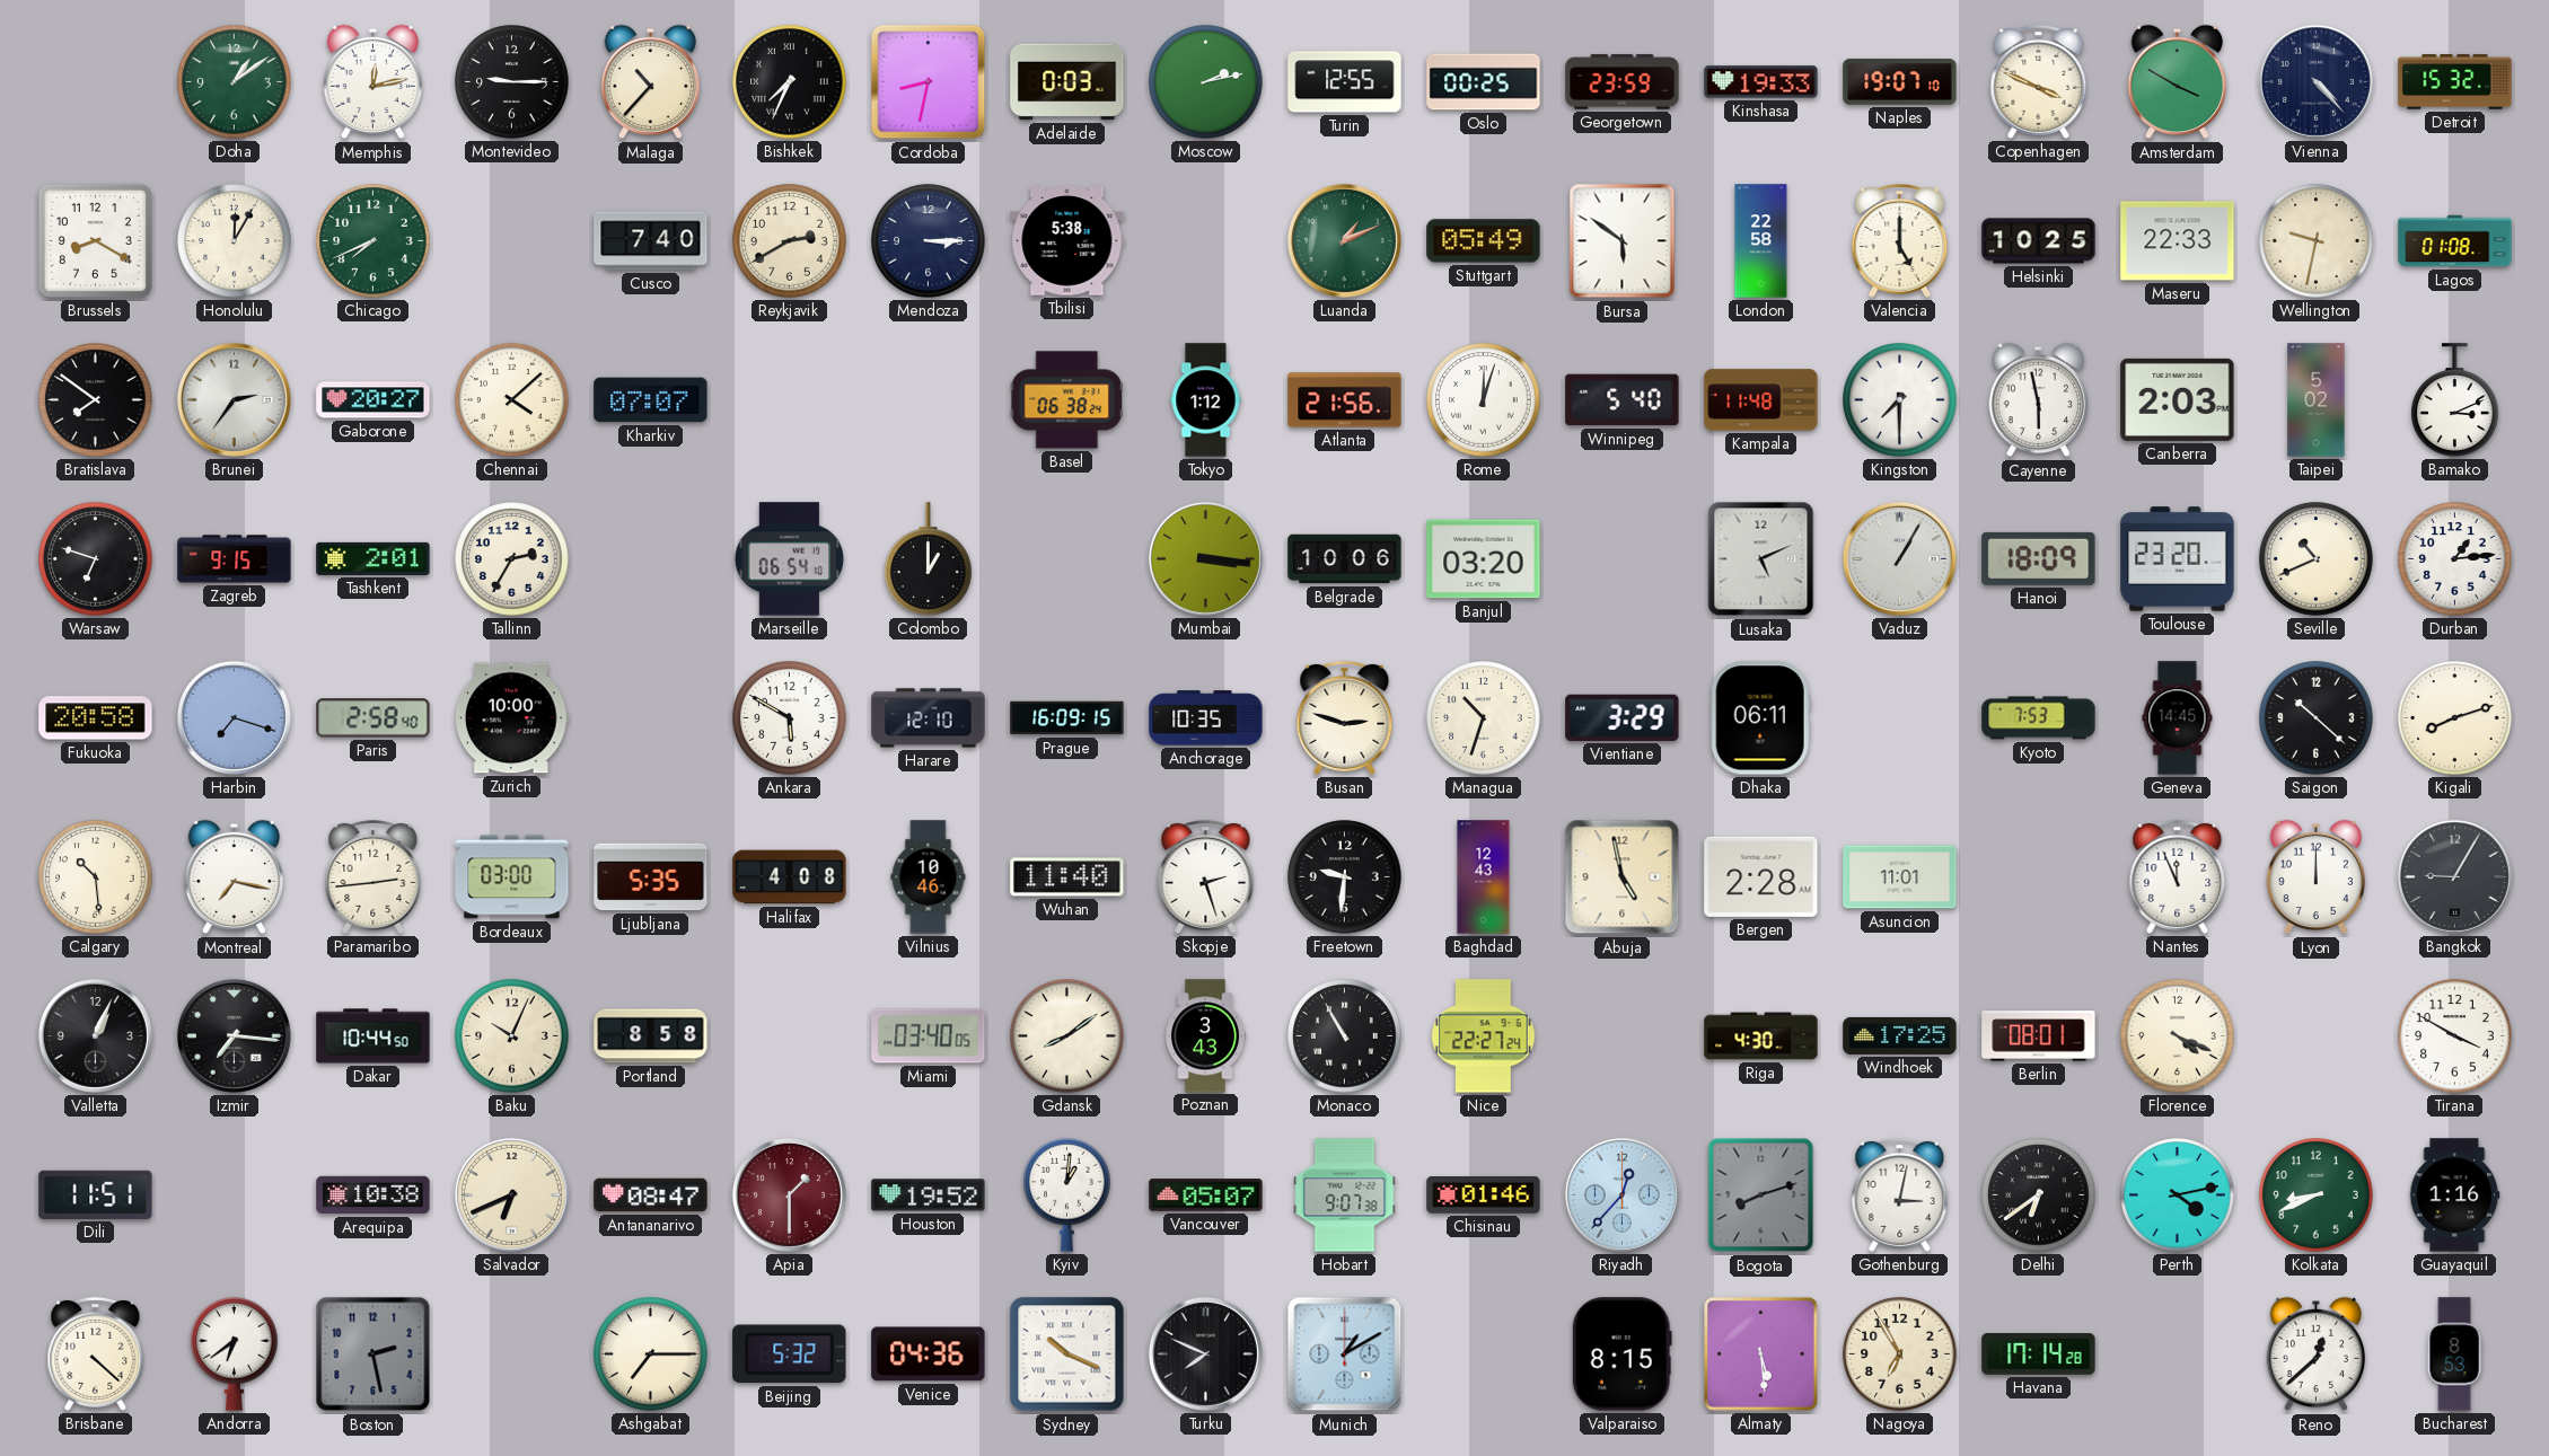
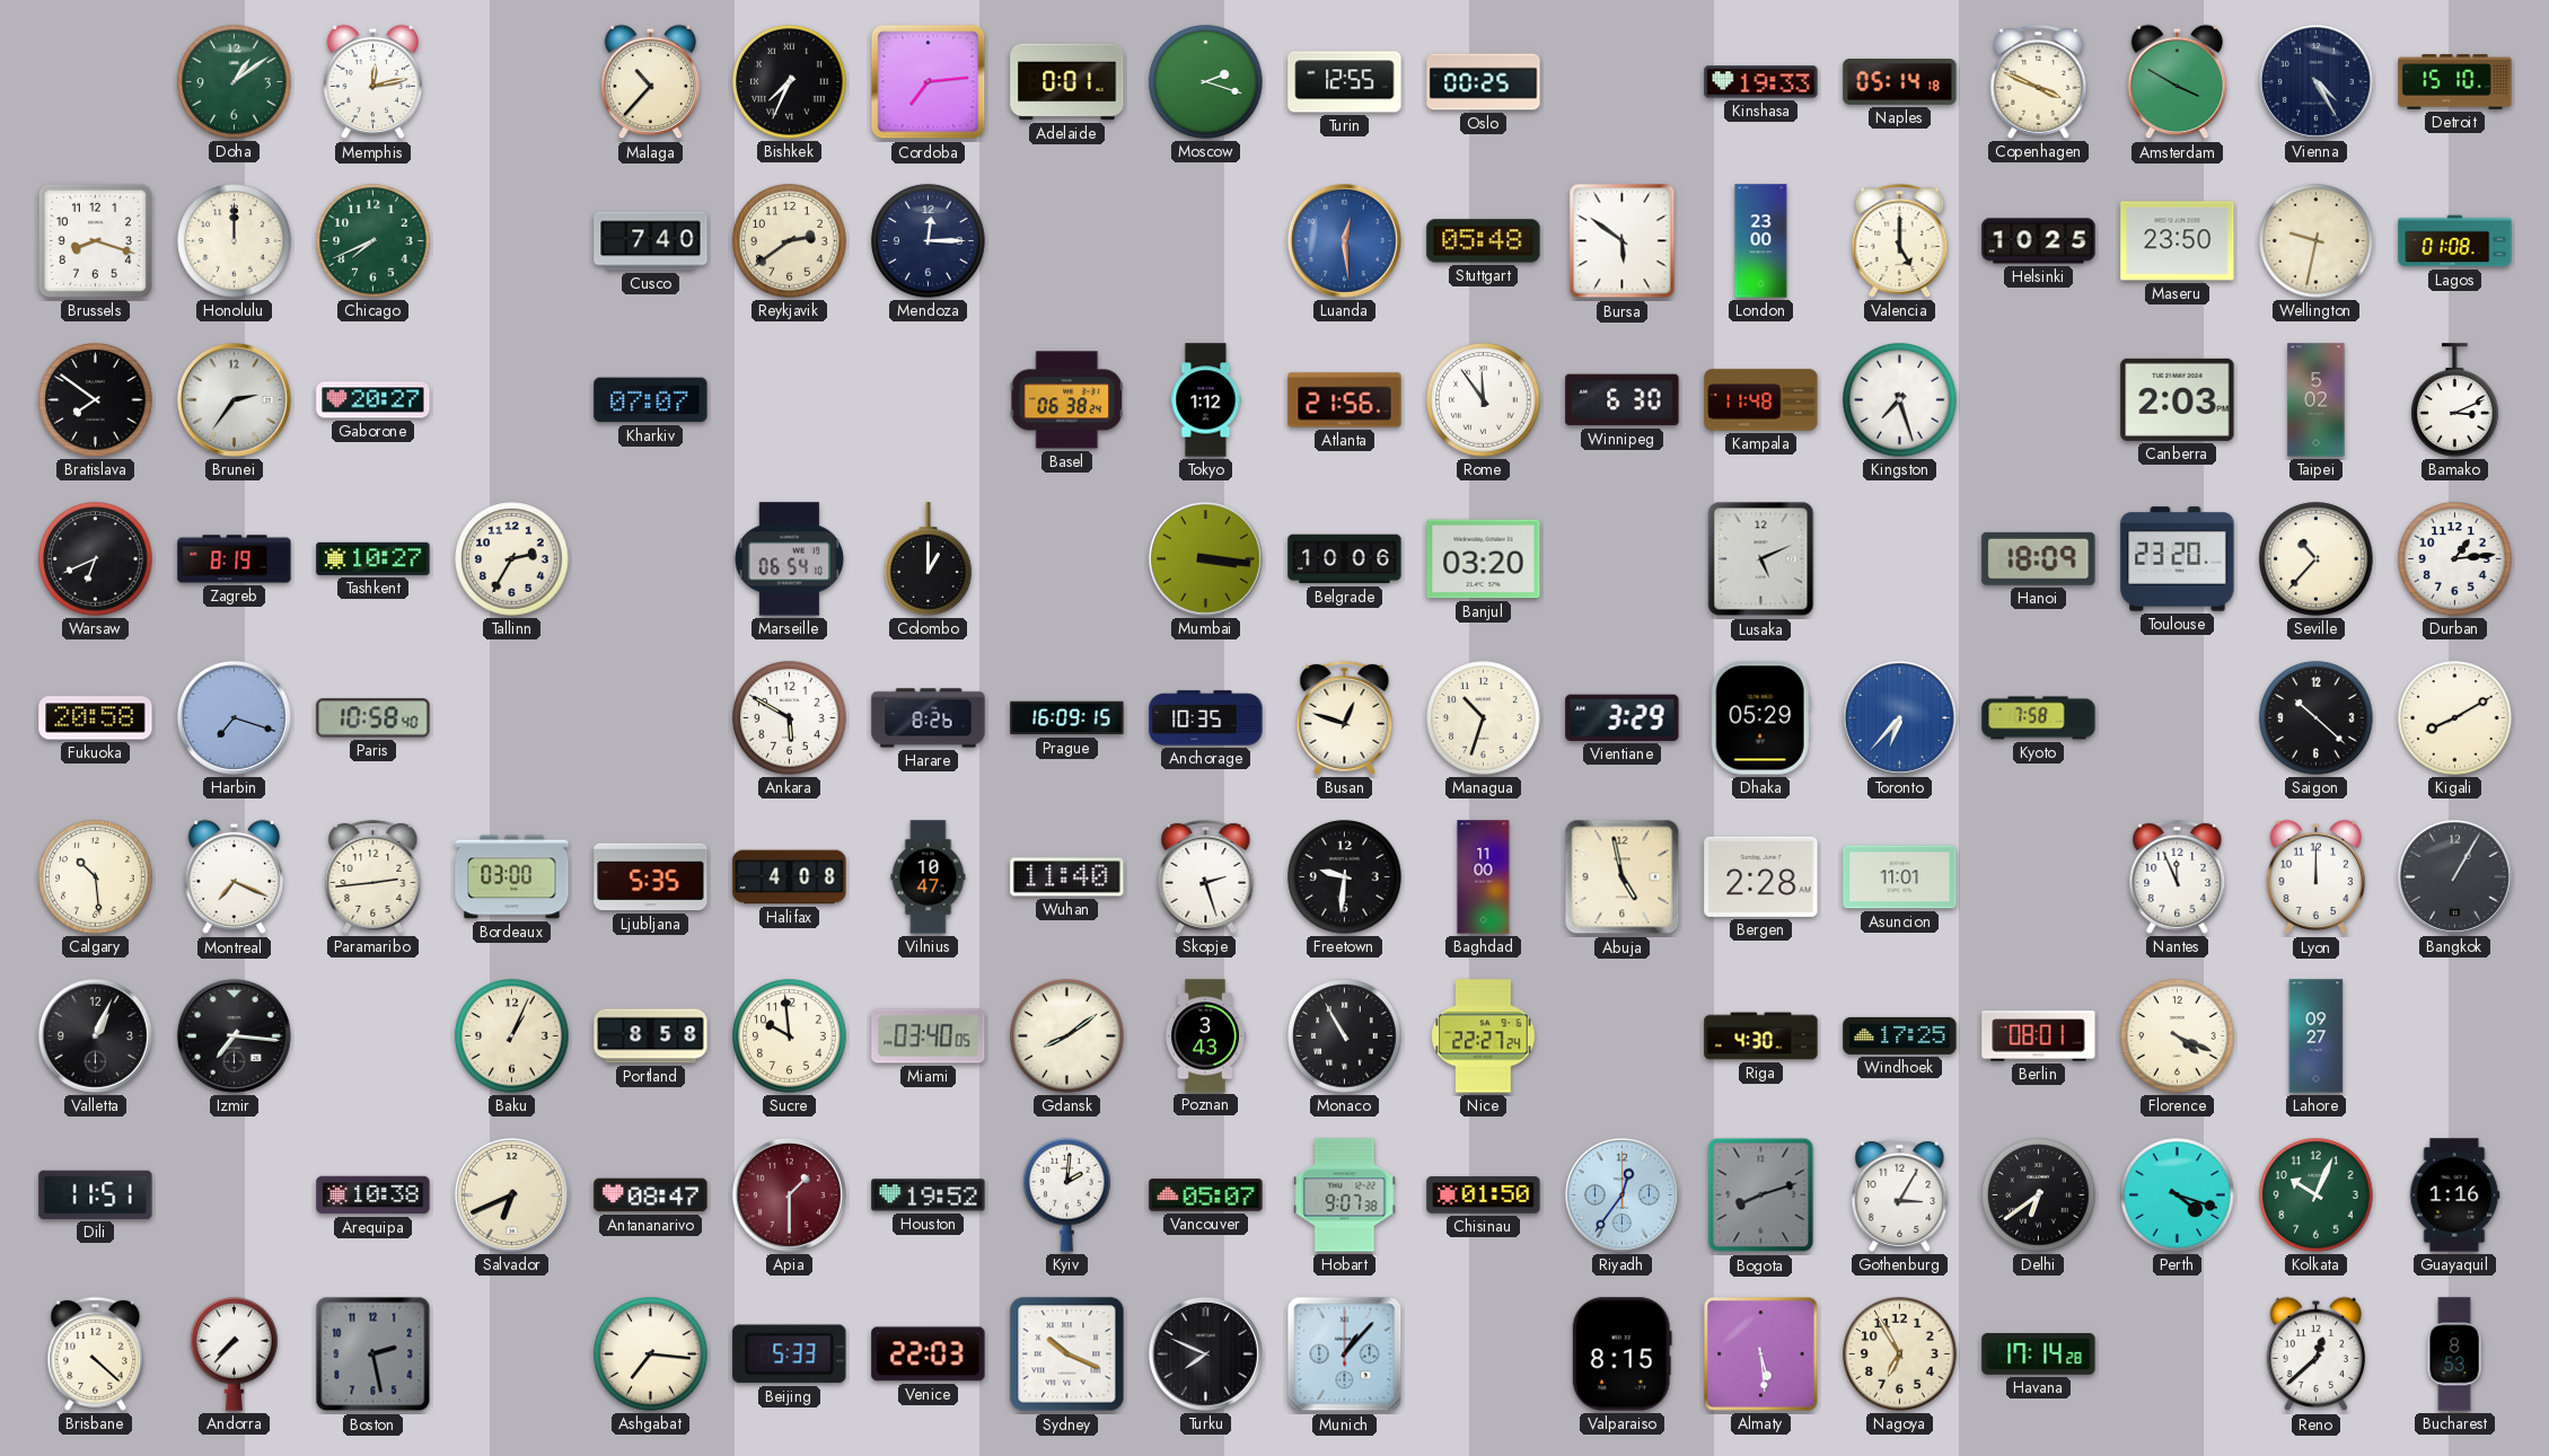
Montevideo: 9:15 -> none
Cordoba: 8:32 -> 7:14
Adelaide: 0:03 -> 0:01
Moscow: 2:13 -> 2:18
Georgetown: 23:59 -> none
Naples: 19:07 -> 05:14
Vienna: 4:23 -> 4:25
Detroit: 15:32 -> 15:10
Brussels: 8:20 -> 8:18
Honolulu: 12:05 -> 12:00
Reykjavik: 2:40 -> 2:39
Mendoza: 3:15 -> 12:15
Tbilisi: 5:38 -> none
Luanda: 1:11 -> 12:29
Luanda dial: green -> blue
Stuttgart: 05:49 -> 05:48
London: 22:58 -> 23:00
Maseru: 22:33 -> 23:50
Chennai: 4:08 -> none
Rome: 12:03 -> 11:54
Winnipeg: 5:40 -> 6:30
Kingston: 7:30 -> 7:27
Cayenne: 5:58 -> none
Warsaw: 6:48 -> 6:41
Zagreb: 9:15 -> 8:19
Tashkent: 2:01 -> 10:27
Vaduz: 1:05 -> none
Seville: 10:41 -> 10:37
Paris: 2:58 -> 10:58
Zurich: 10:00 -> none
Harare: 12:10 -> 8:26
Busan: 2:48 -> 12:48
Dhaka: 06:11 -> 05:29
Toronto: none -> 6:37
Kyoto: 7:53 -> 7:58
Geneva: 14:45 -> none
Kigali: 8:12 -> 8:10
Montreal: 7:17 -> 7:19
Vilnius: 10:46 -> 10:47
Baghdad: 12:43 -> 11:00
Bangkok: 9:05 -> 1:05
Dakar: 10:44 -> none
Baku: 10:04 -> 1:04
Sucre: none -> 9:59
Lahore: none -> 09:27
Tirana: 3:50 -> none
Kyiv: 1:01 -> 2:01
Chisinau: 01:46 -> 01:50
Riyadh: 12:37 -> 12:36
Gothenburg: 3:02 -> 3:05
Perth: 4:13 -> 4:18
Kolkata: 8:41 -> 10:04
Andorra: 6:39 -> 7:37
Ashgabat: 7:15 -> 7:16
Beijing: 5:32 -> 5:33
Venice: 04:36 -> 22:03
Munich: 1:10 -> 1:07
